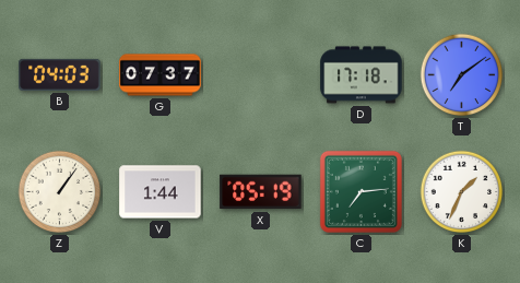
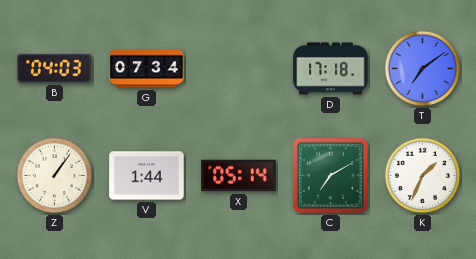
G: 07:37 -> 07:34
X: 05:19 -> 05:14
C: 7:14 -> 7:10
